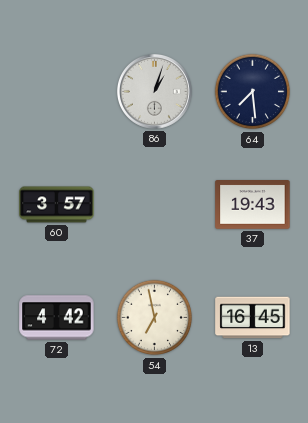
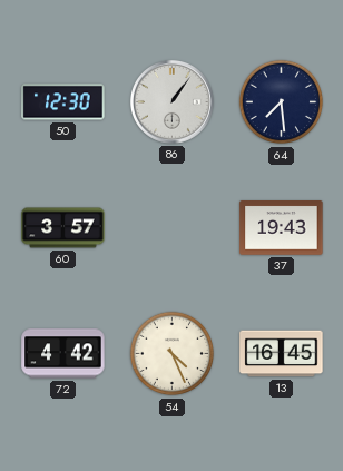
50: none -> 12:30
86: 1:03 -> 1:06
54: 6:58 -> 4:26
